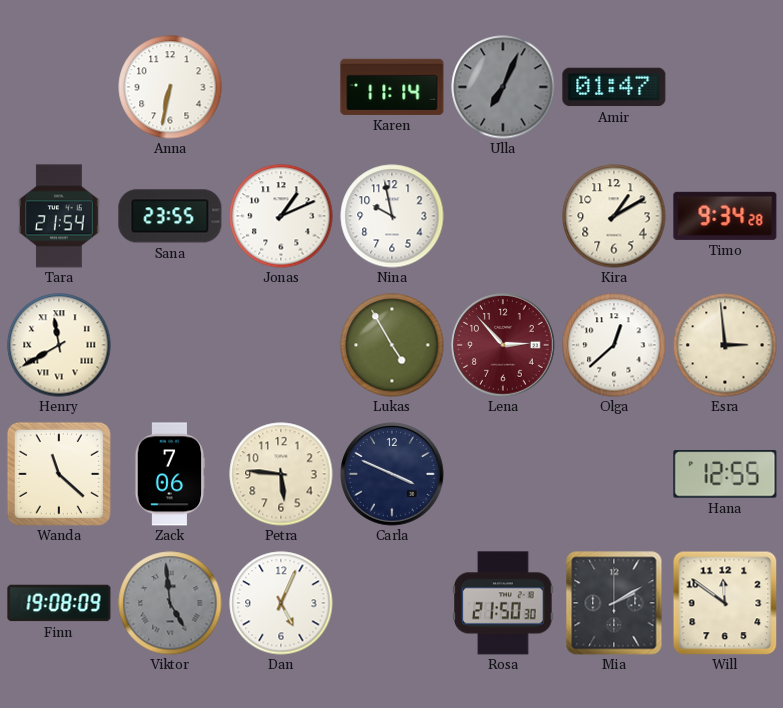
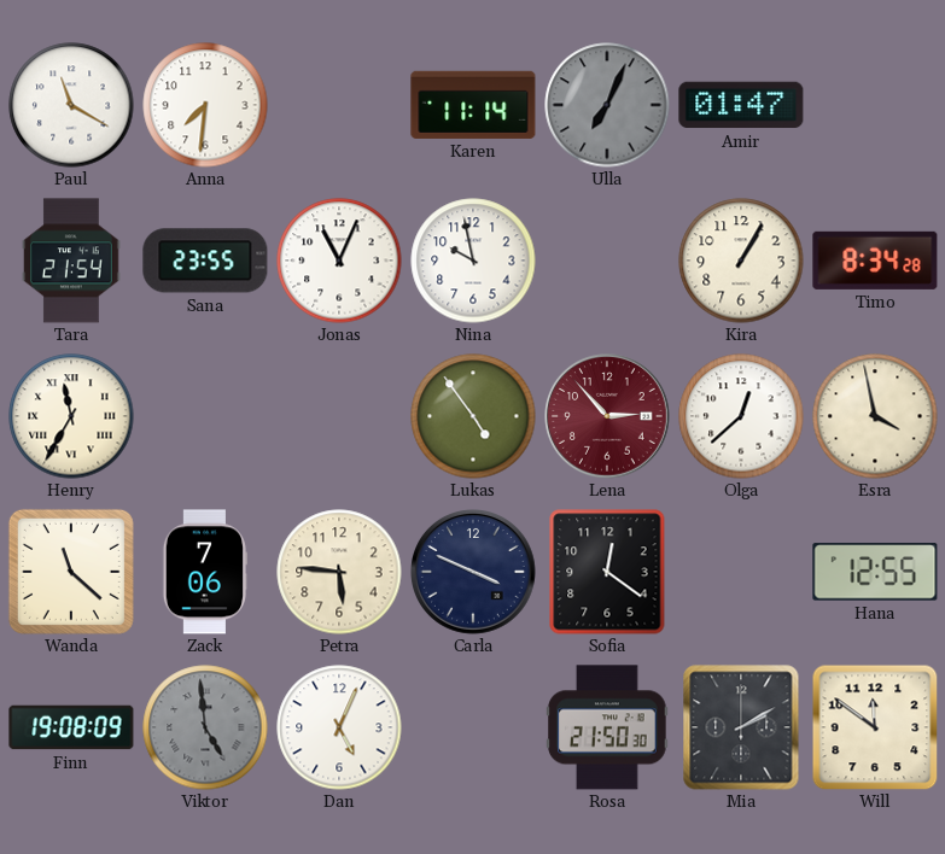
Paul: none -> 11:20
Anna: 6:32 -> 7:31
Jonas: 1:11 -> 11:04
Kira: 1:10 -> 1:05
Timo: 9:34 -> 8:34
Henry: 11:40 -> 11:35
Lukas: 4:55 -> 4:54
Esra: 2:59 -> 3:58
Sofia: none -> 12:21
